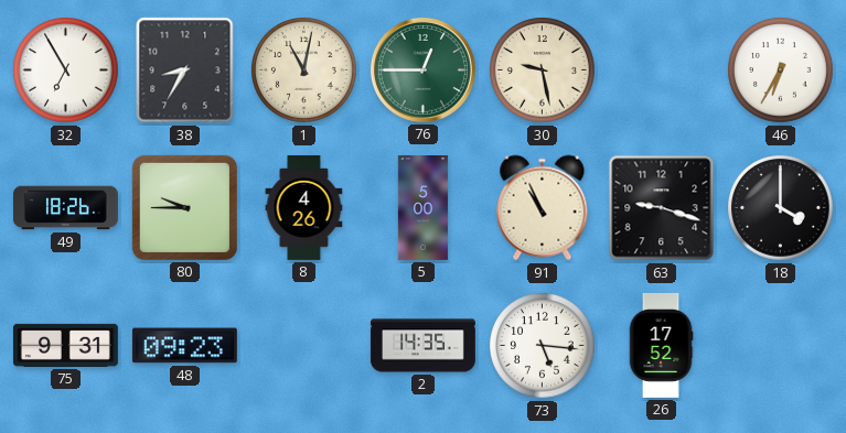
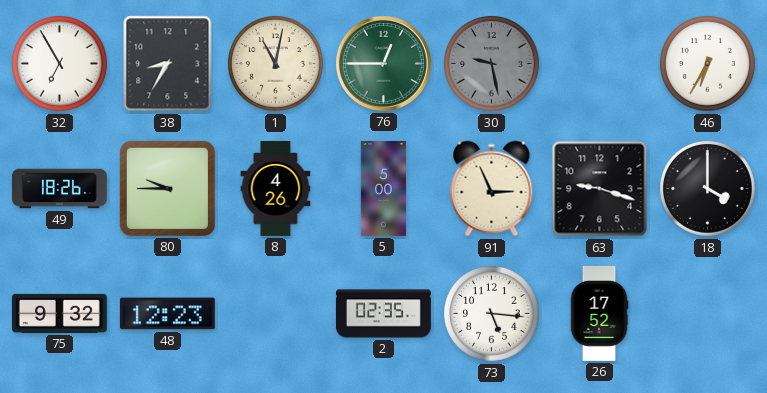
30 dial: cream -> grey
91: 10:56 -> 2:56
75: 9:31 -> 9:32
48: 09:23 -> 12:23
2: 14:35 -> 02:35
